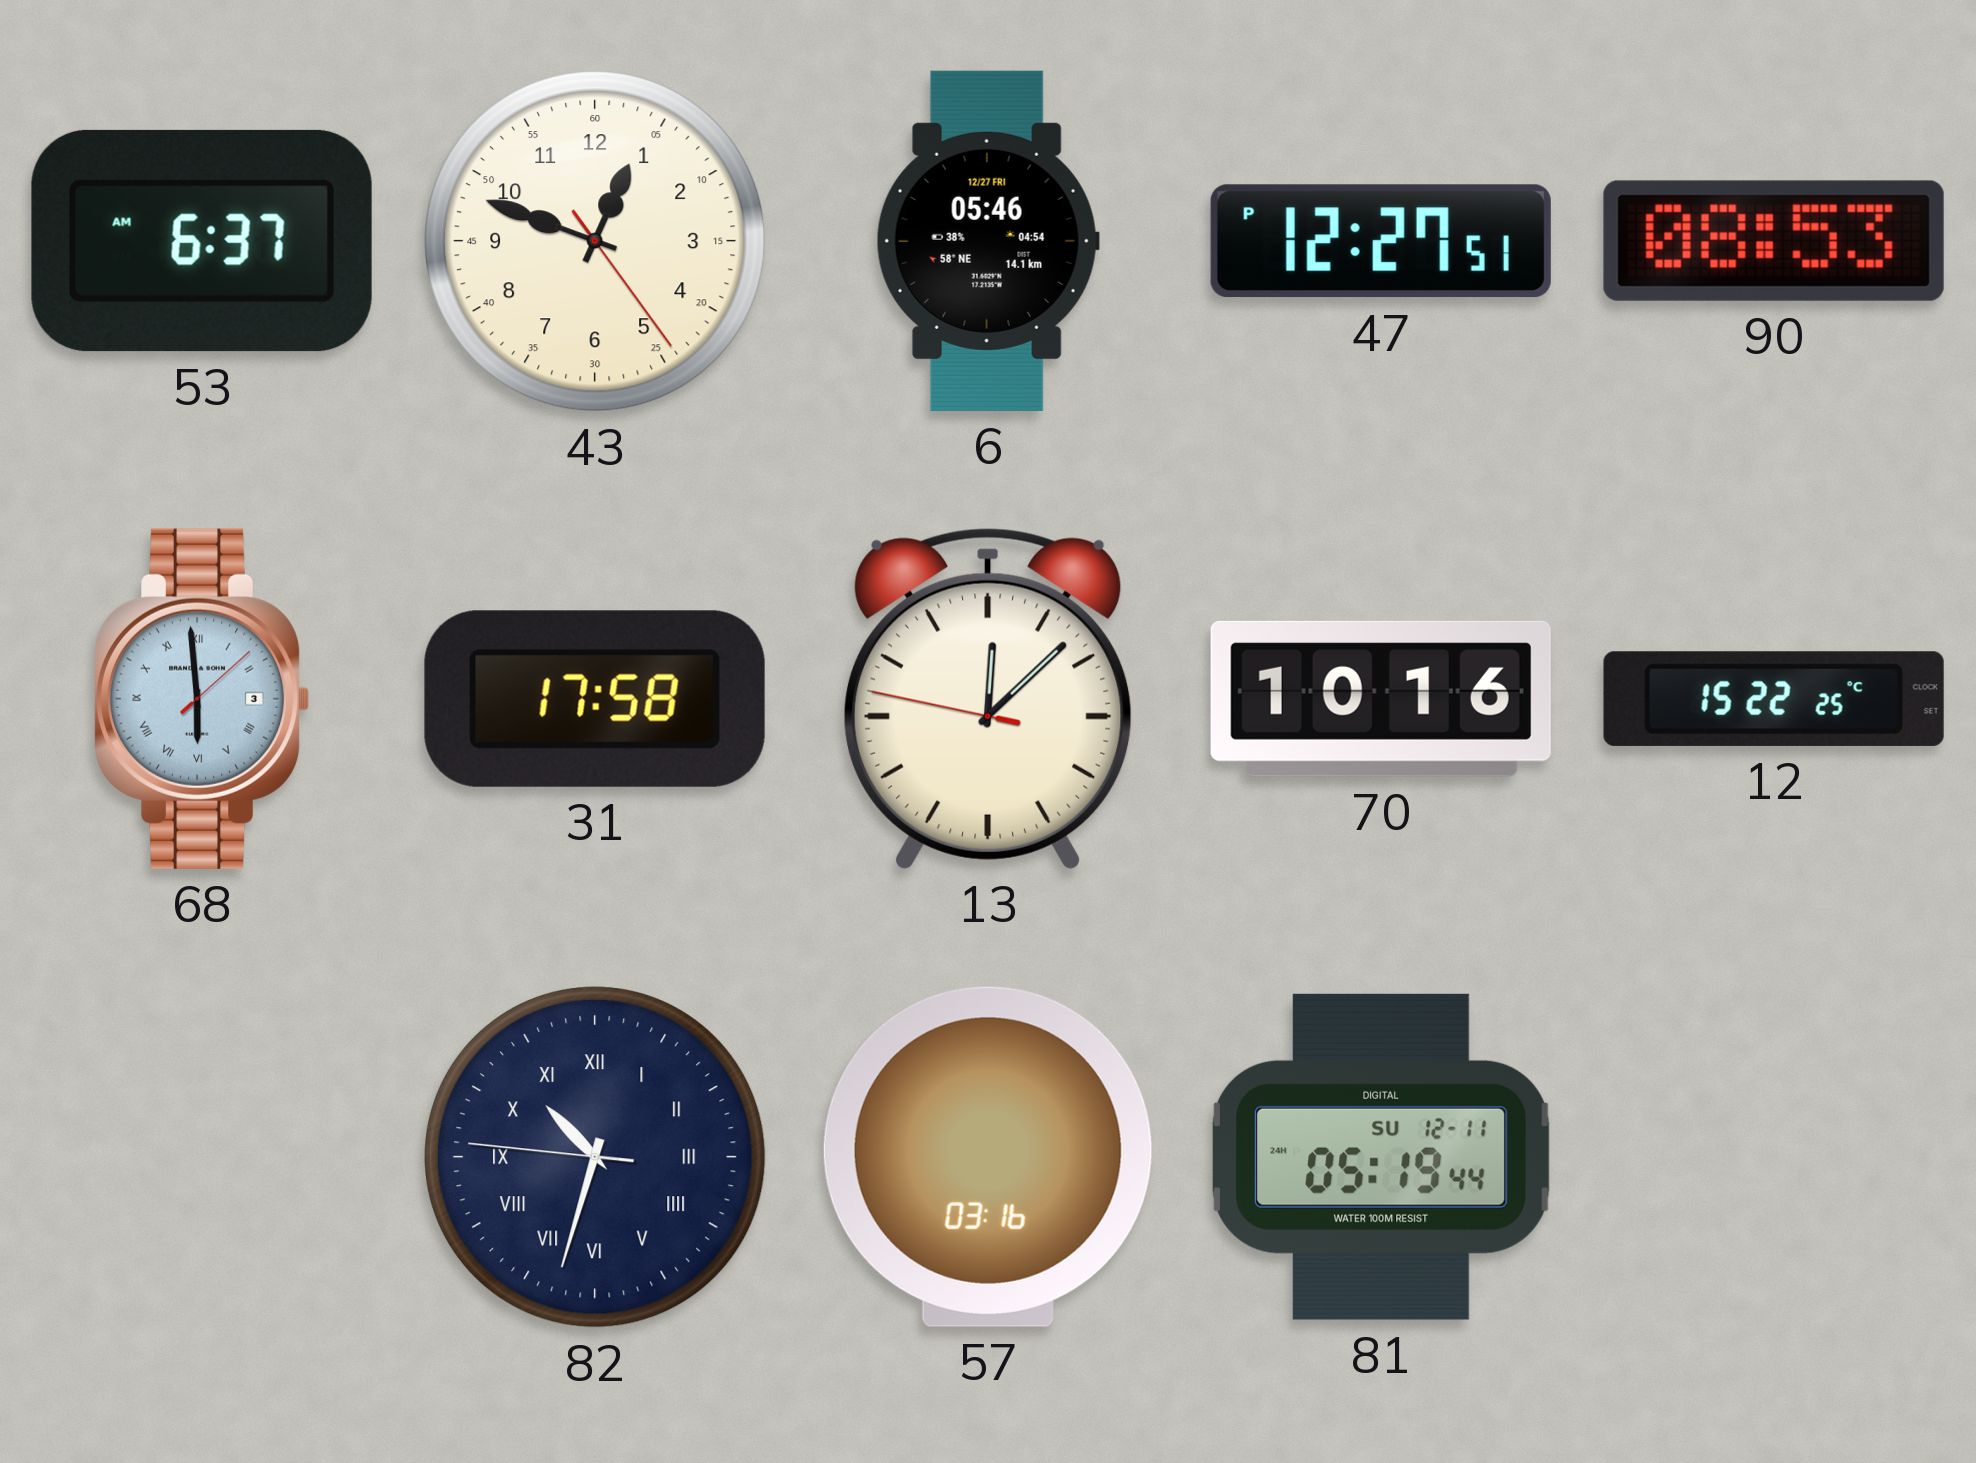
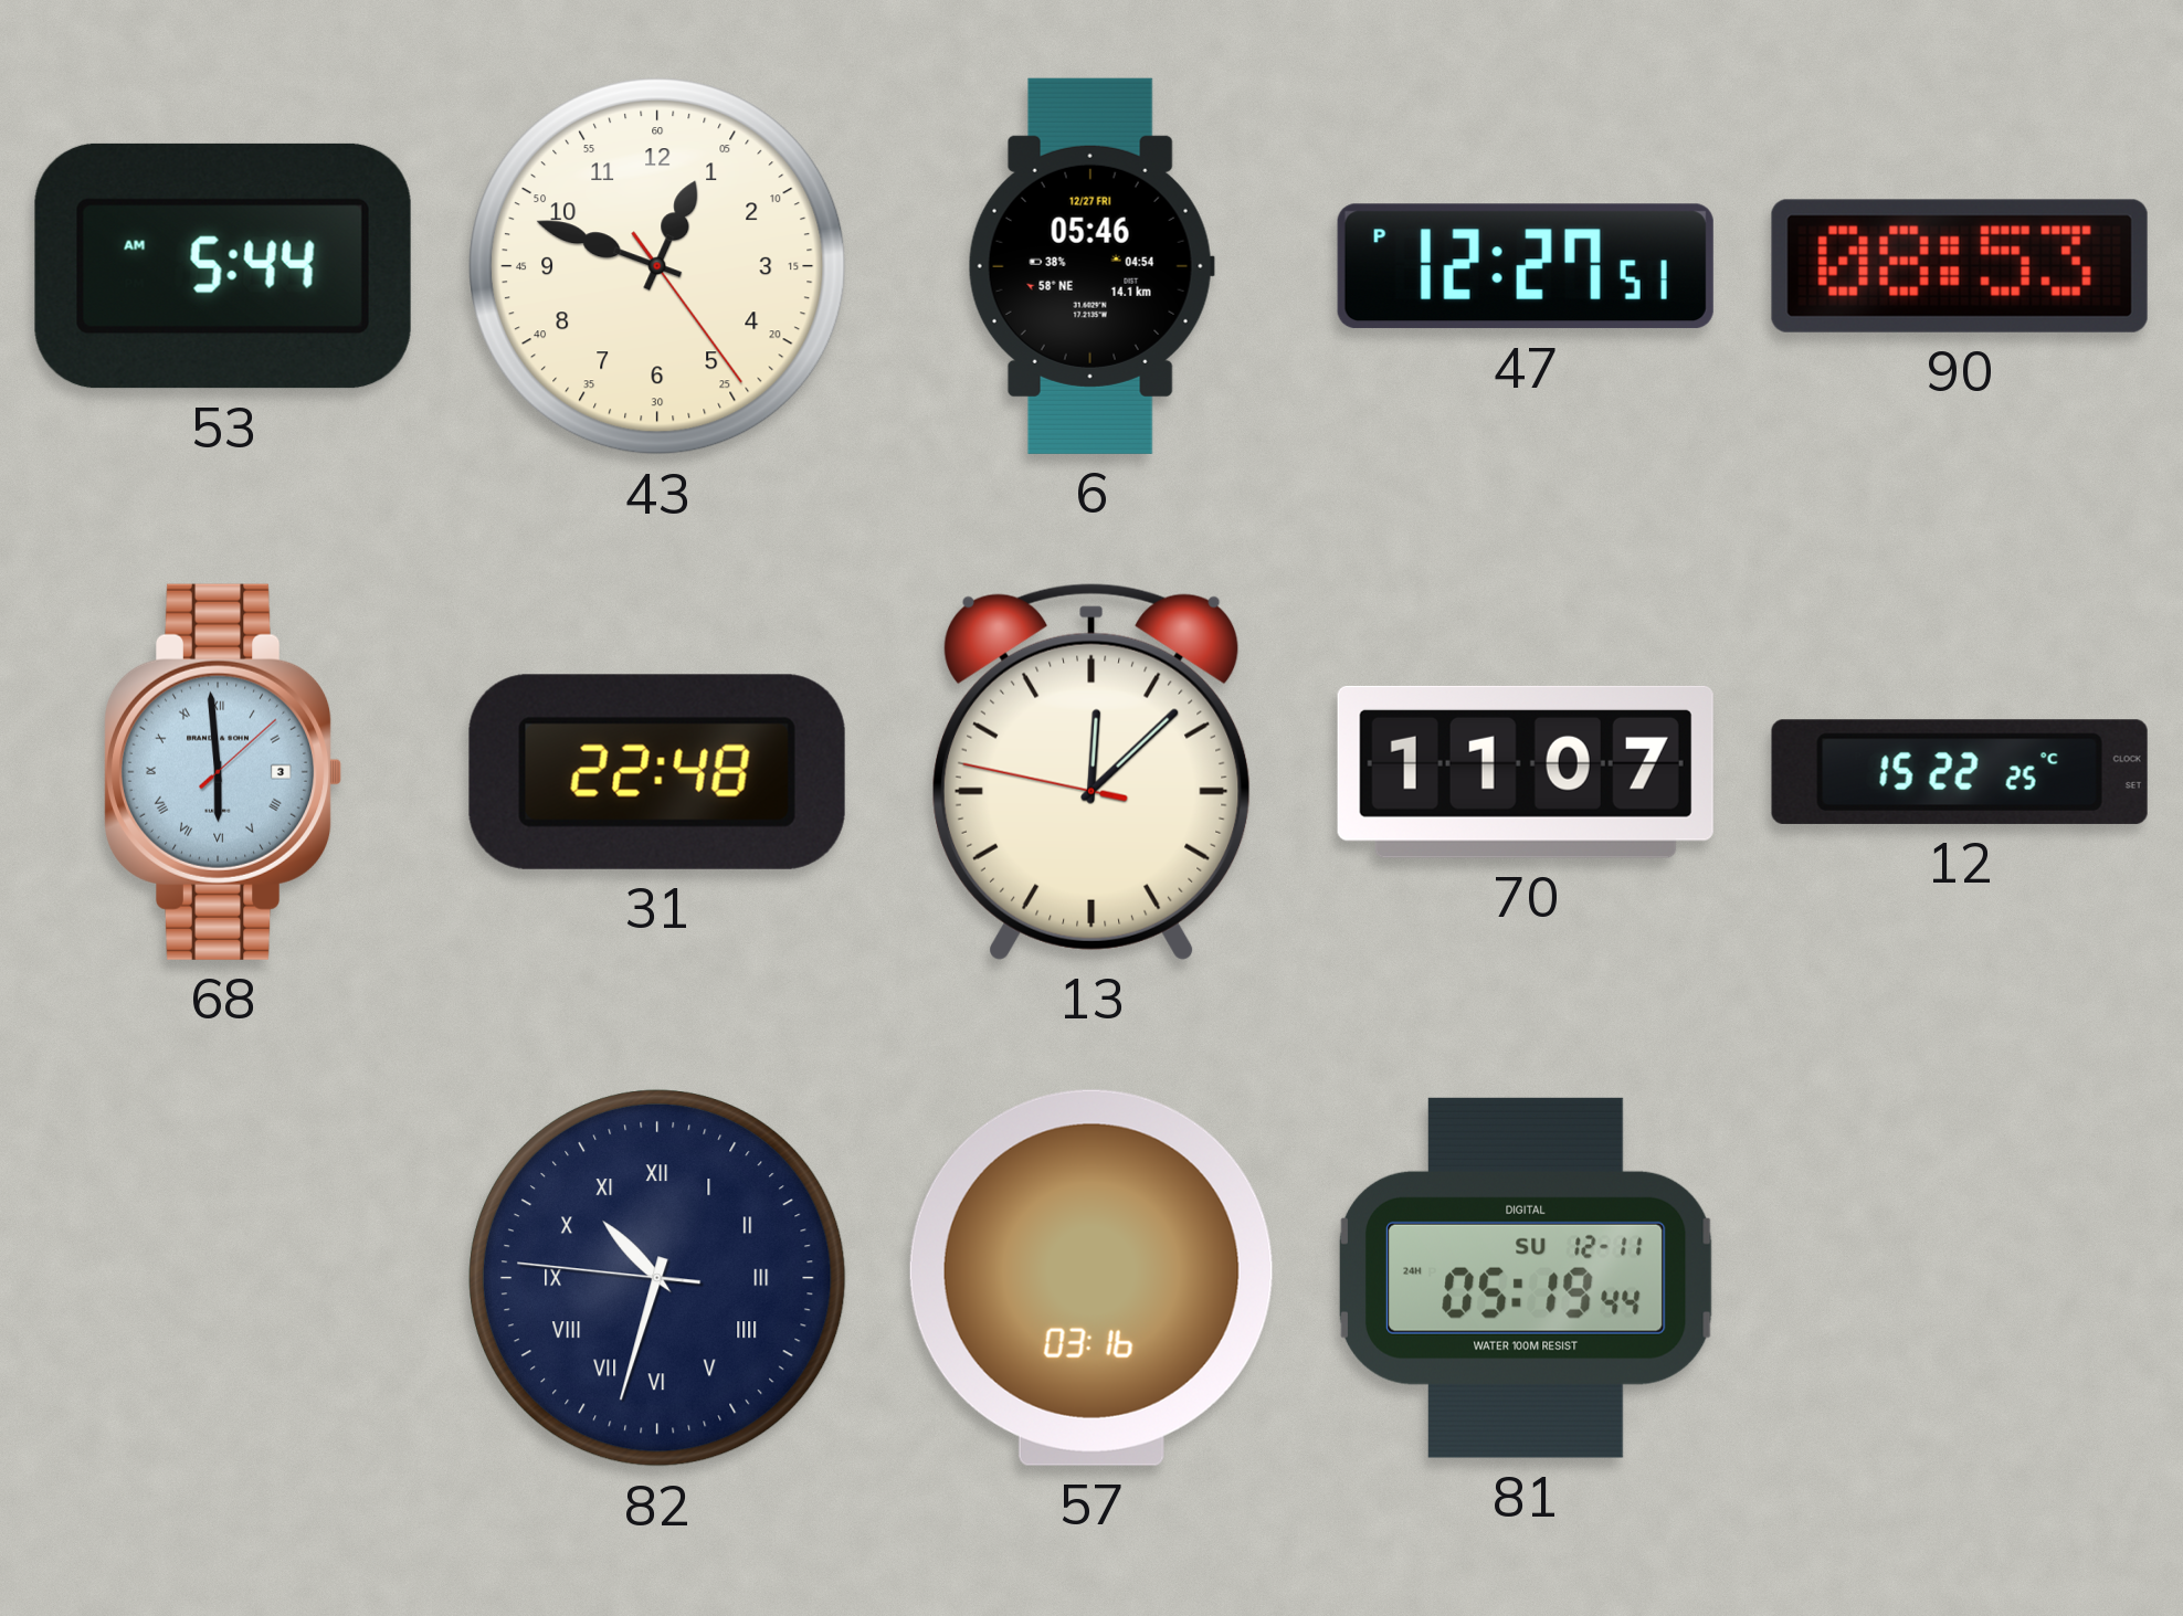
53: 6:37 -> 5:44
31: 17:58 -> 22:48
70: 10:16 -> 11:07
